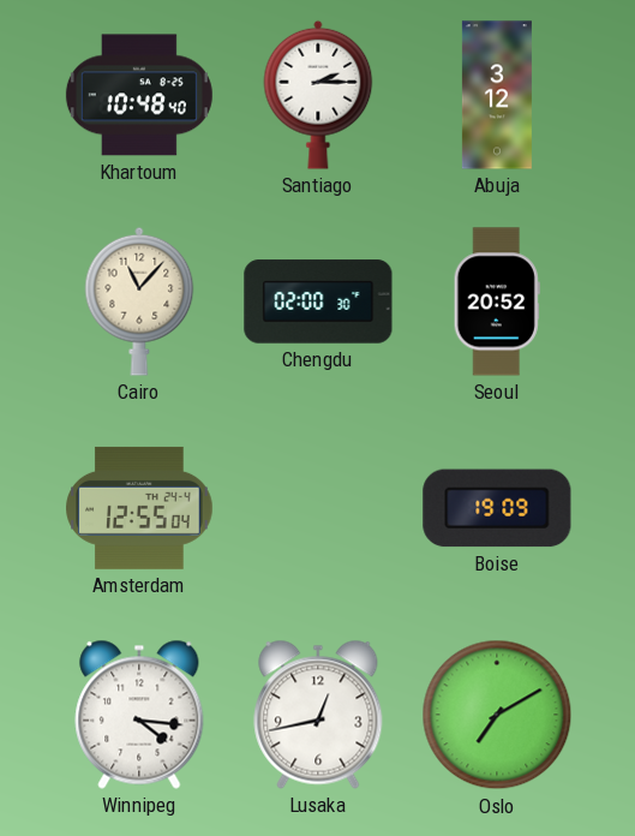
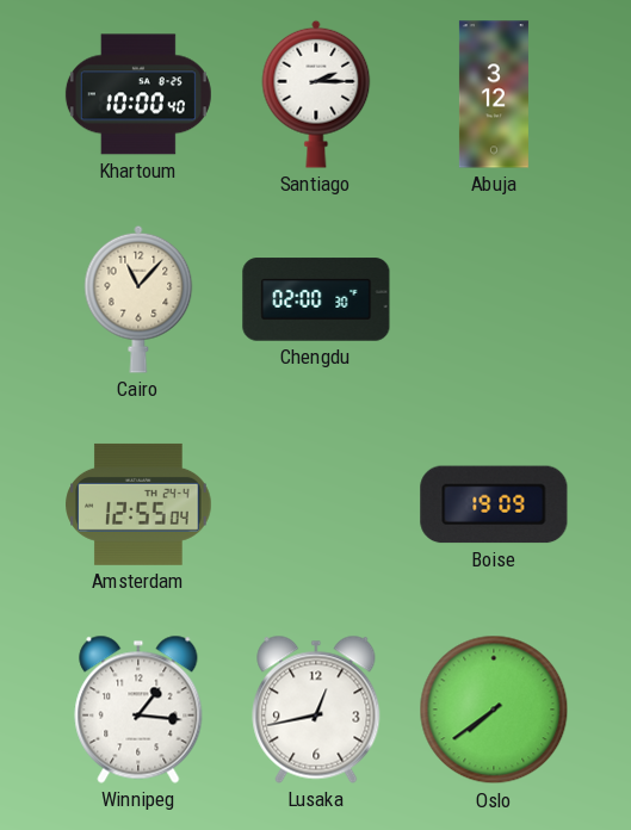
Khartoum: 10:48 -> 10:00
Seoul: 20:52 -> none
Winnipeg: 4:16 -> 1:16
Oslo: 7:10 -> 7:39
